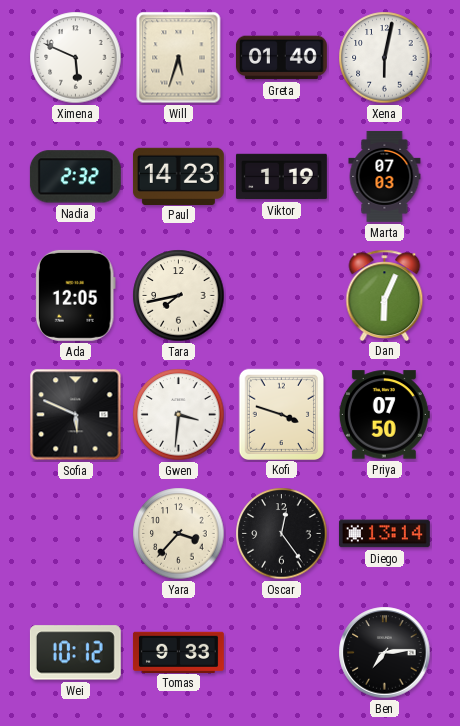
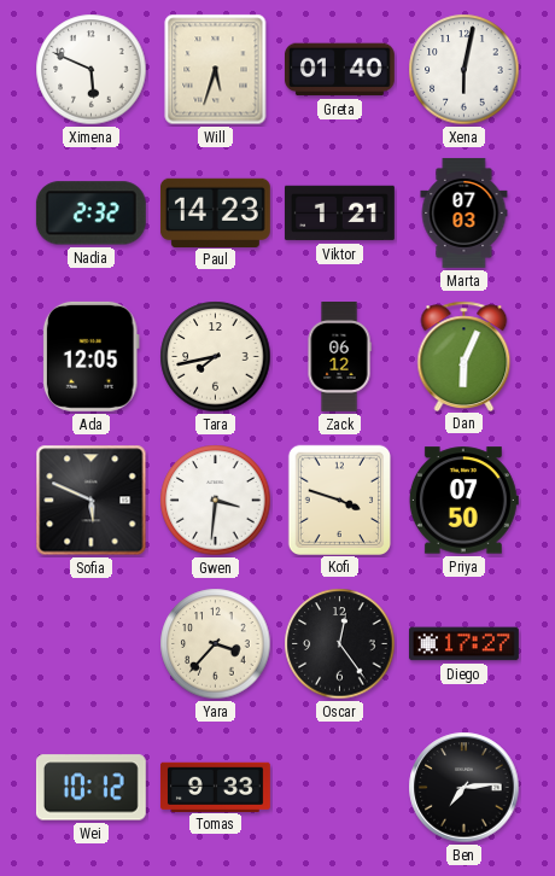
Viktor: 1:19 -> 1:21
Zack: none -> 06:12
Diego: 13:14 -> 17:27
